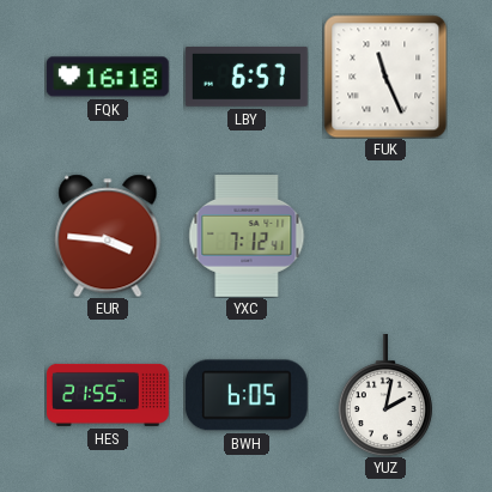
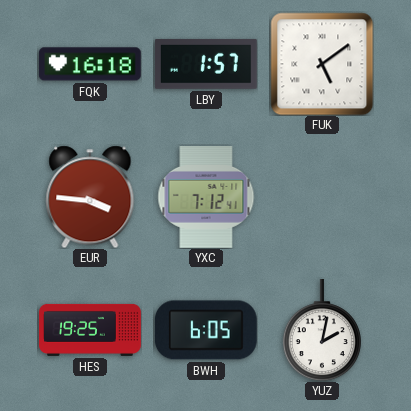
LBY: 6:57 -> 1:57
FUK: 11:26 -> 5:09
HES: 21:55 -> 19:25
